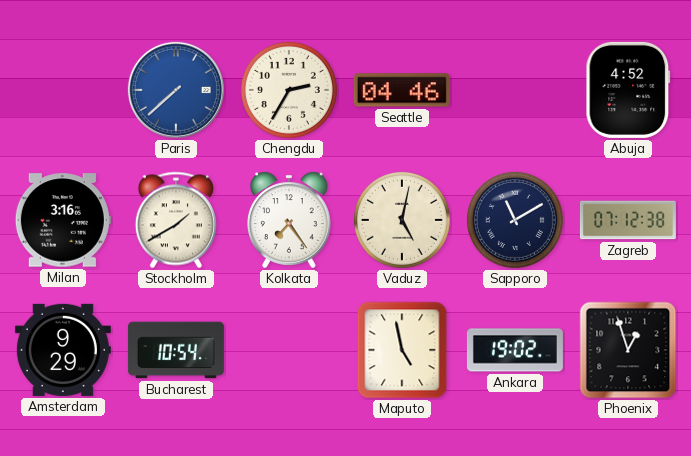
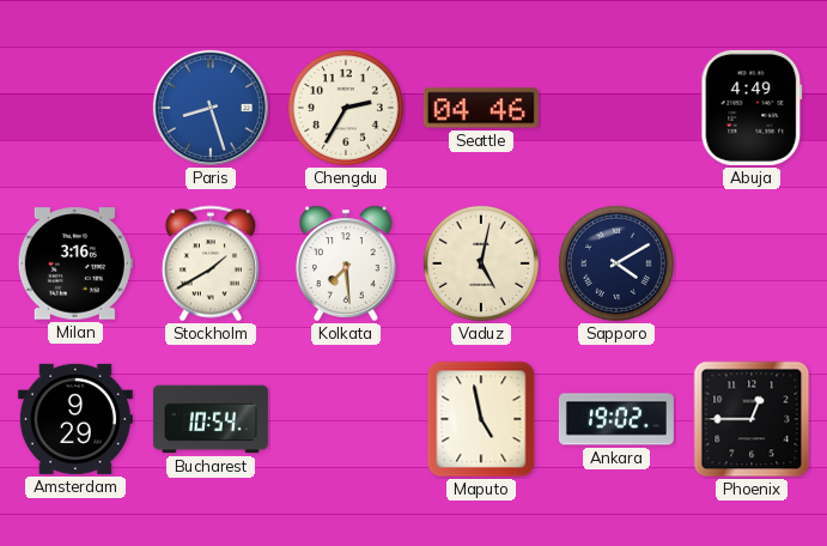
Paris: 7:38 -> 8:27
Abuja: 4:52 -> 4:49
Kolkata: 7:24 -> 7:29
Sapporo: 11:10 -> 4:10
Zagreb: 07:12 -> none
Phoenix: 12:57 -> 12:45
